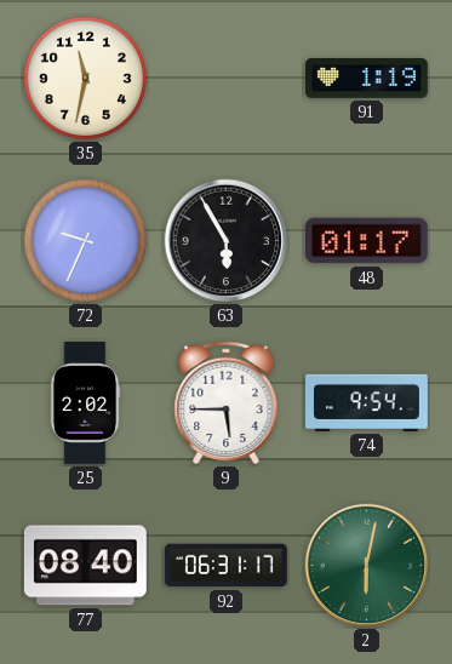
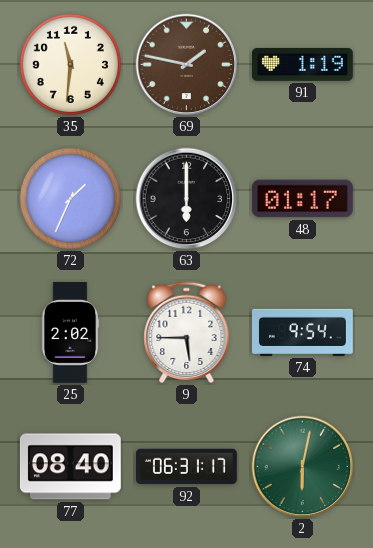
35: 11:32 -> 11:31
69: none -> 1:47
72: 9:34 -> 1:34
63: 5:55 -> 6:00
